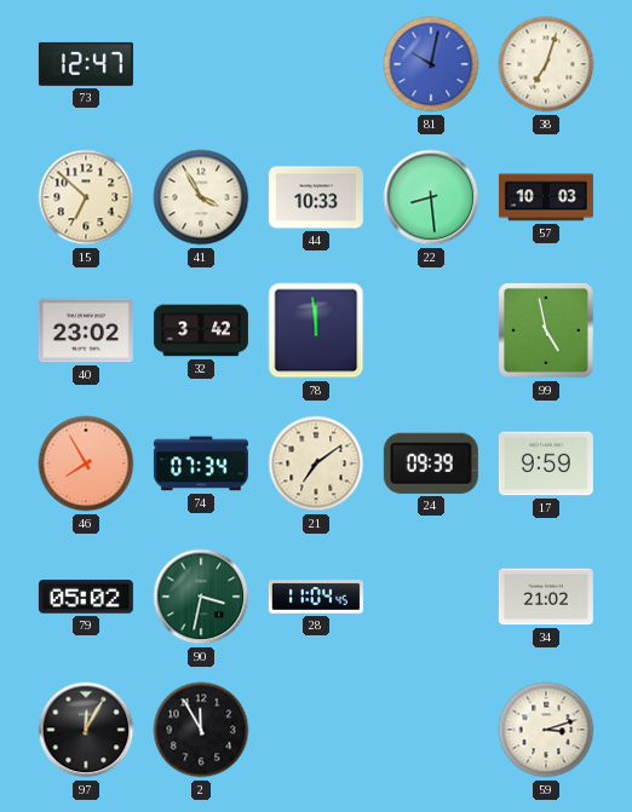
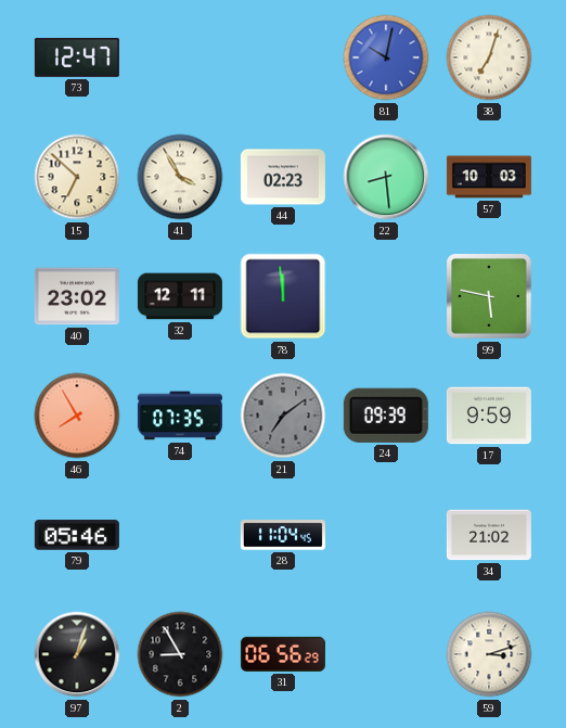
44: 10:33 -> 02:23
32: 3:42 -> 12:11
99: 4:58 -> 5:47
74: 07:34 -> 07:35
21 dial: cream -> grey
79: 05:02 -> 05:46
90: 3:32 -> none
97: 12:05 -> 1:03
2: 11:55 -> 8:55
31: none -> 06:56
